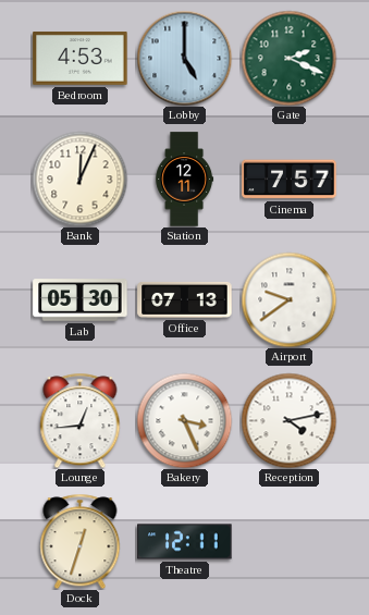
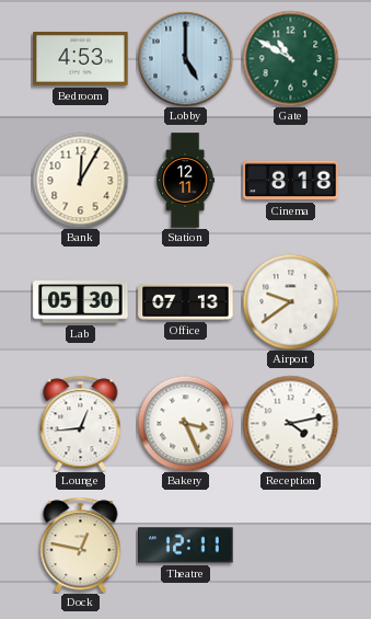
Gate: 2:19 -> 10:50
Bank: 12:04 -> 12:05
Cinema: 7:57 -> 8:18
Dock: 12:33 -> 12:47
